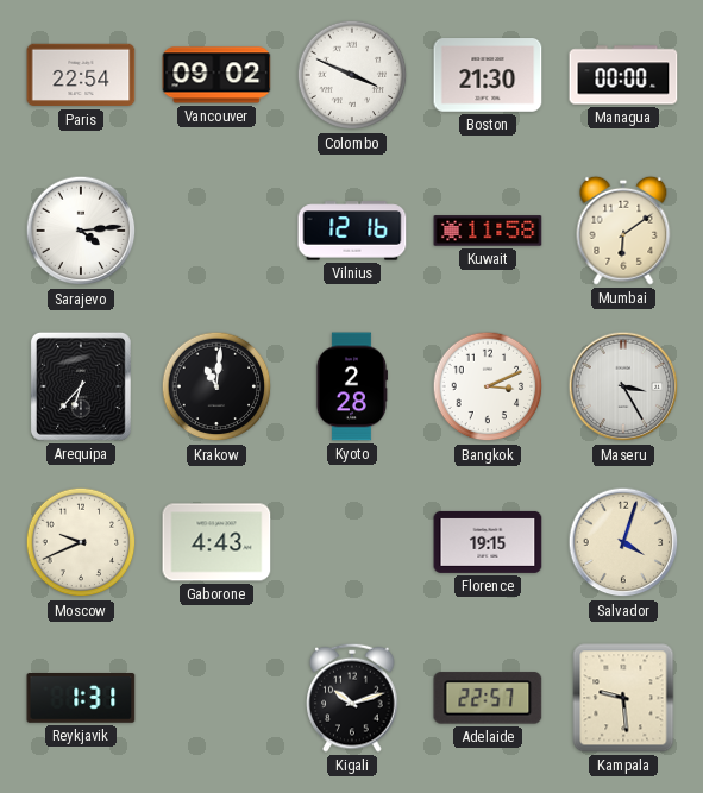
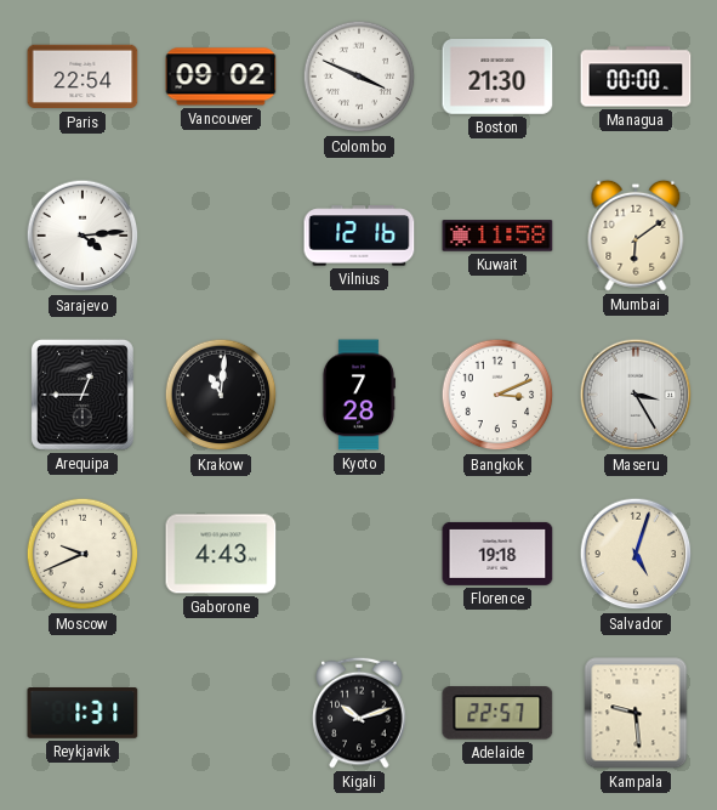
Arequipa: 6:37 -> 12:45
Kyoto: 2:28 -> 7:28
Florence: 19:15 -> 19:18
Salvador: 4:03 -> 5:03
